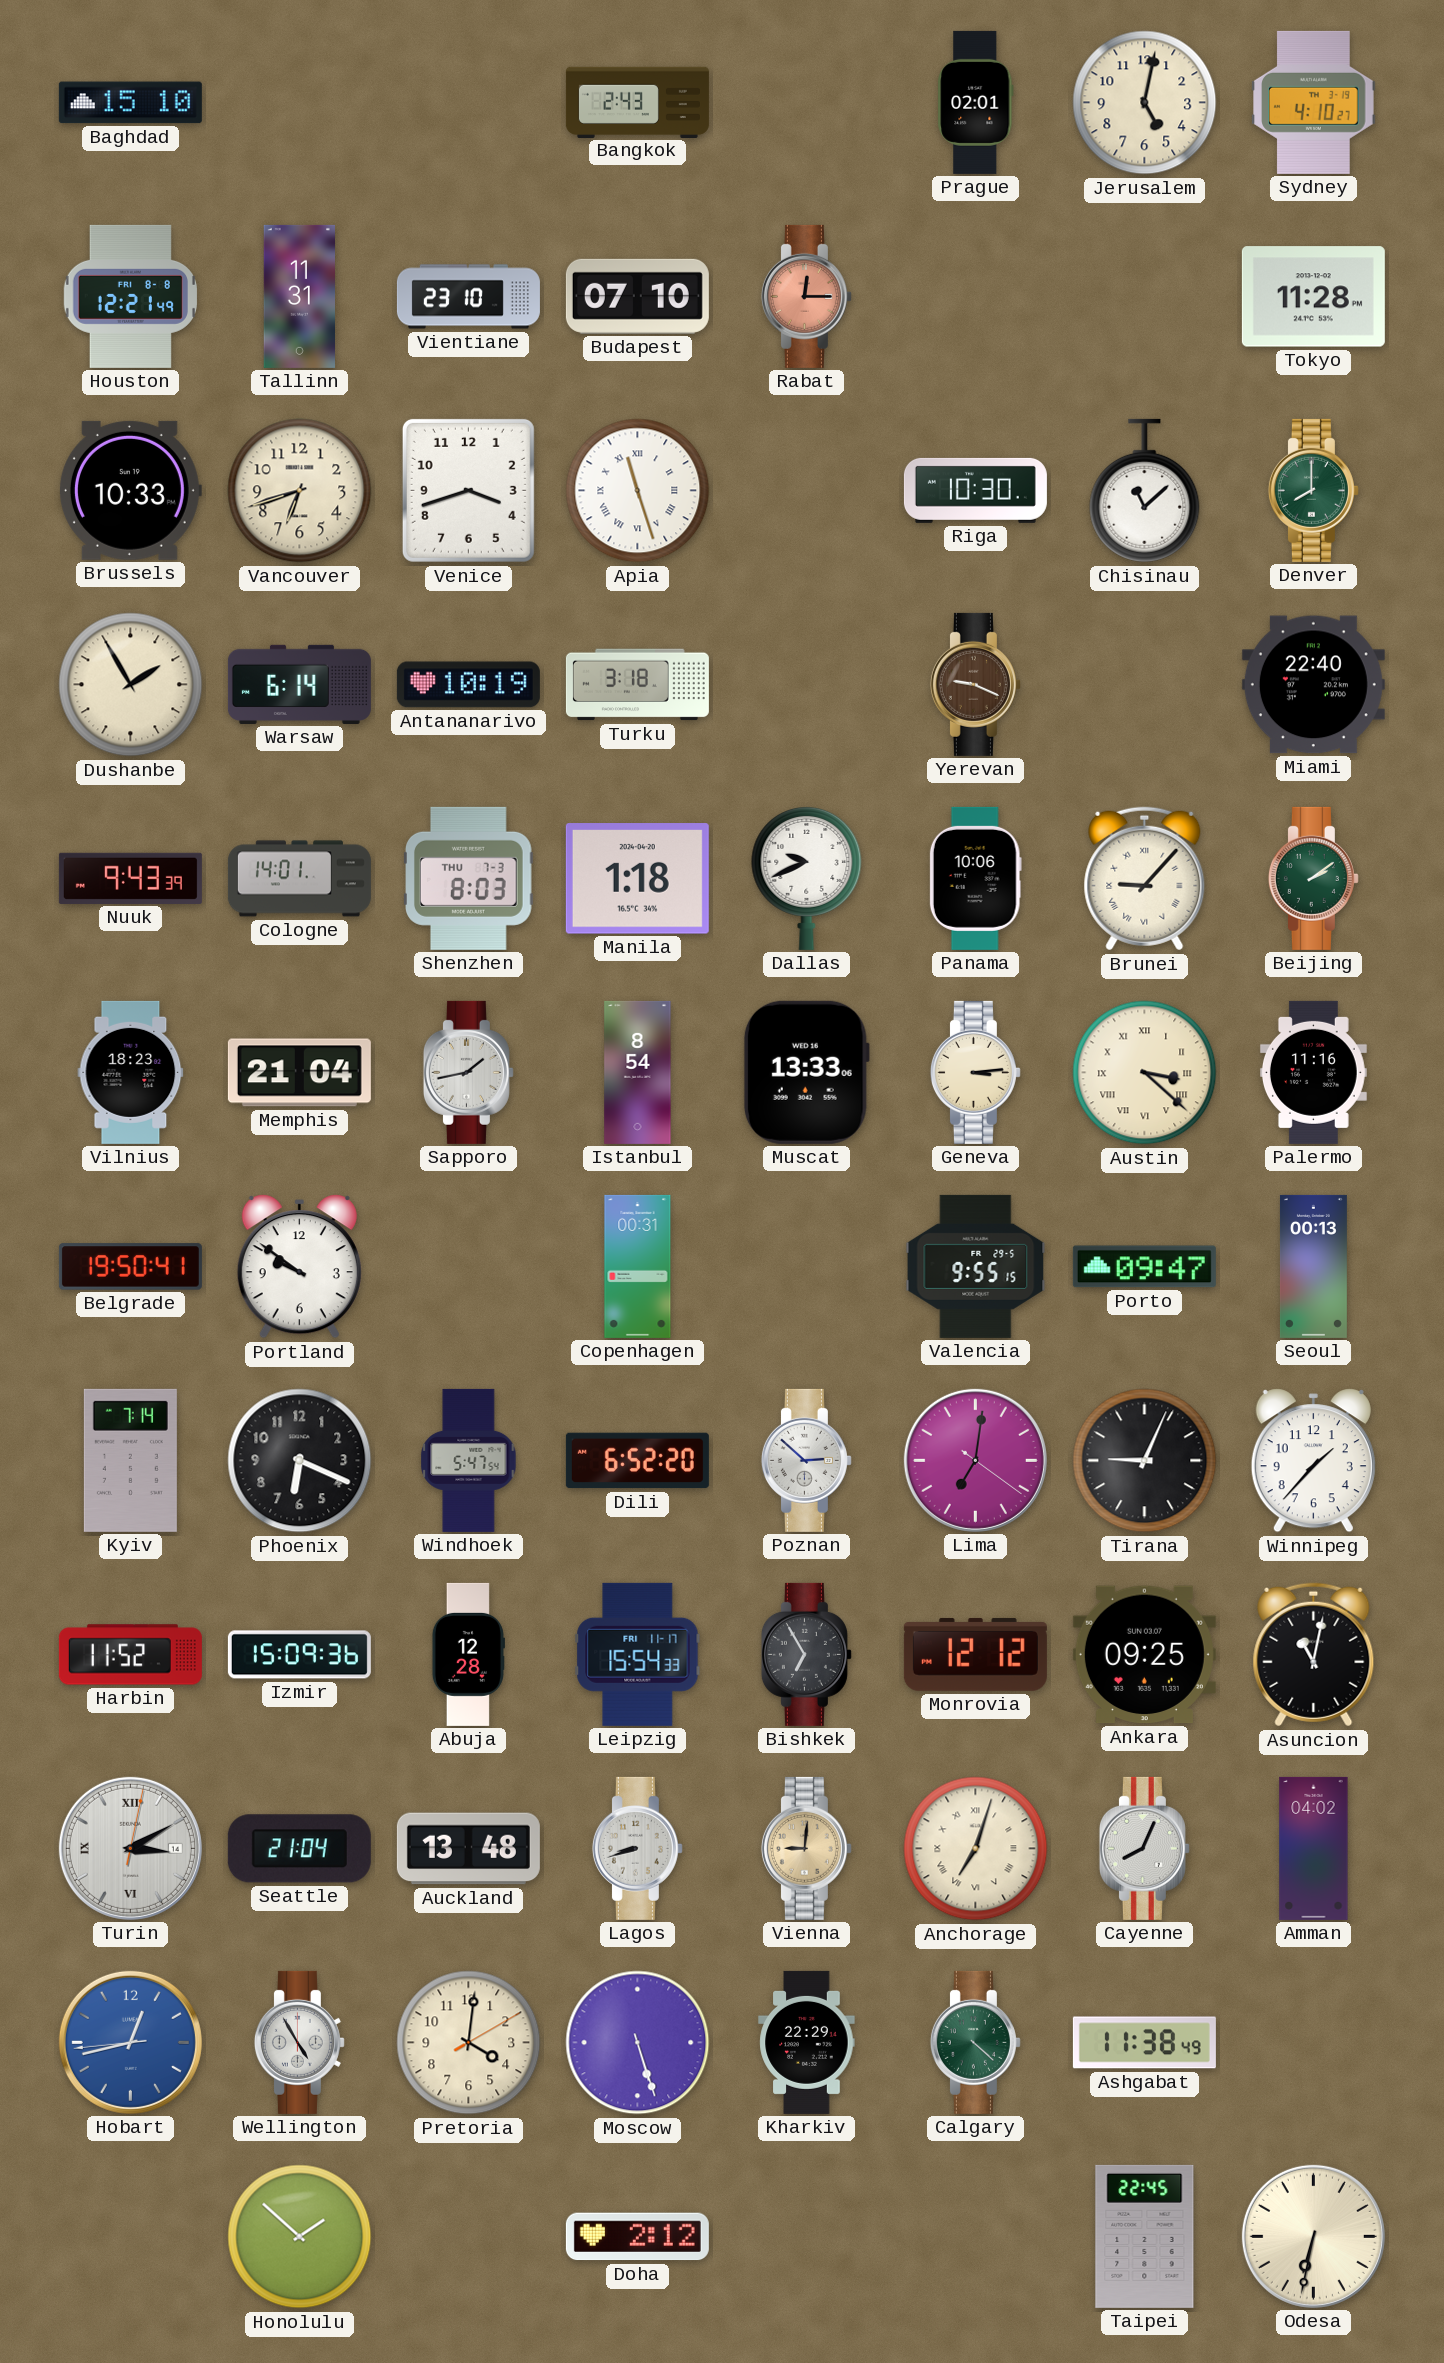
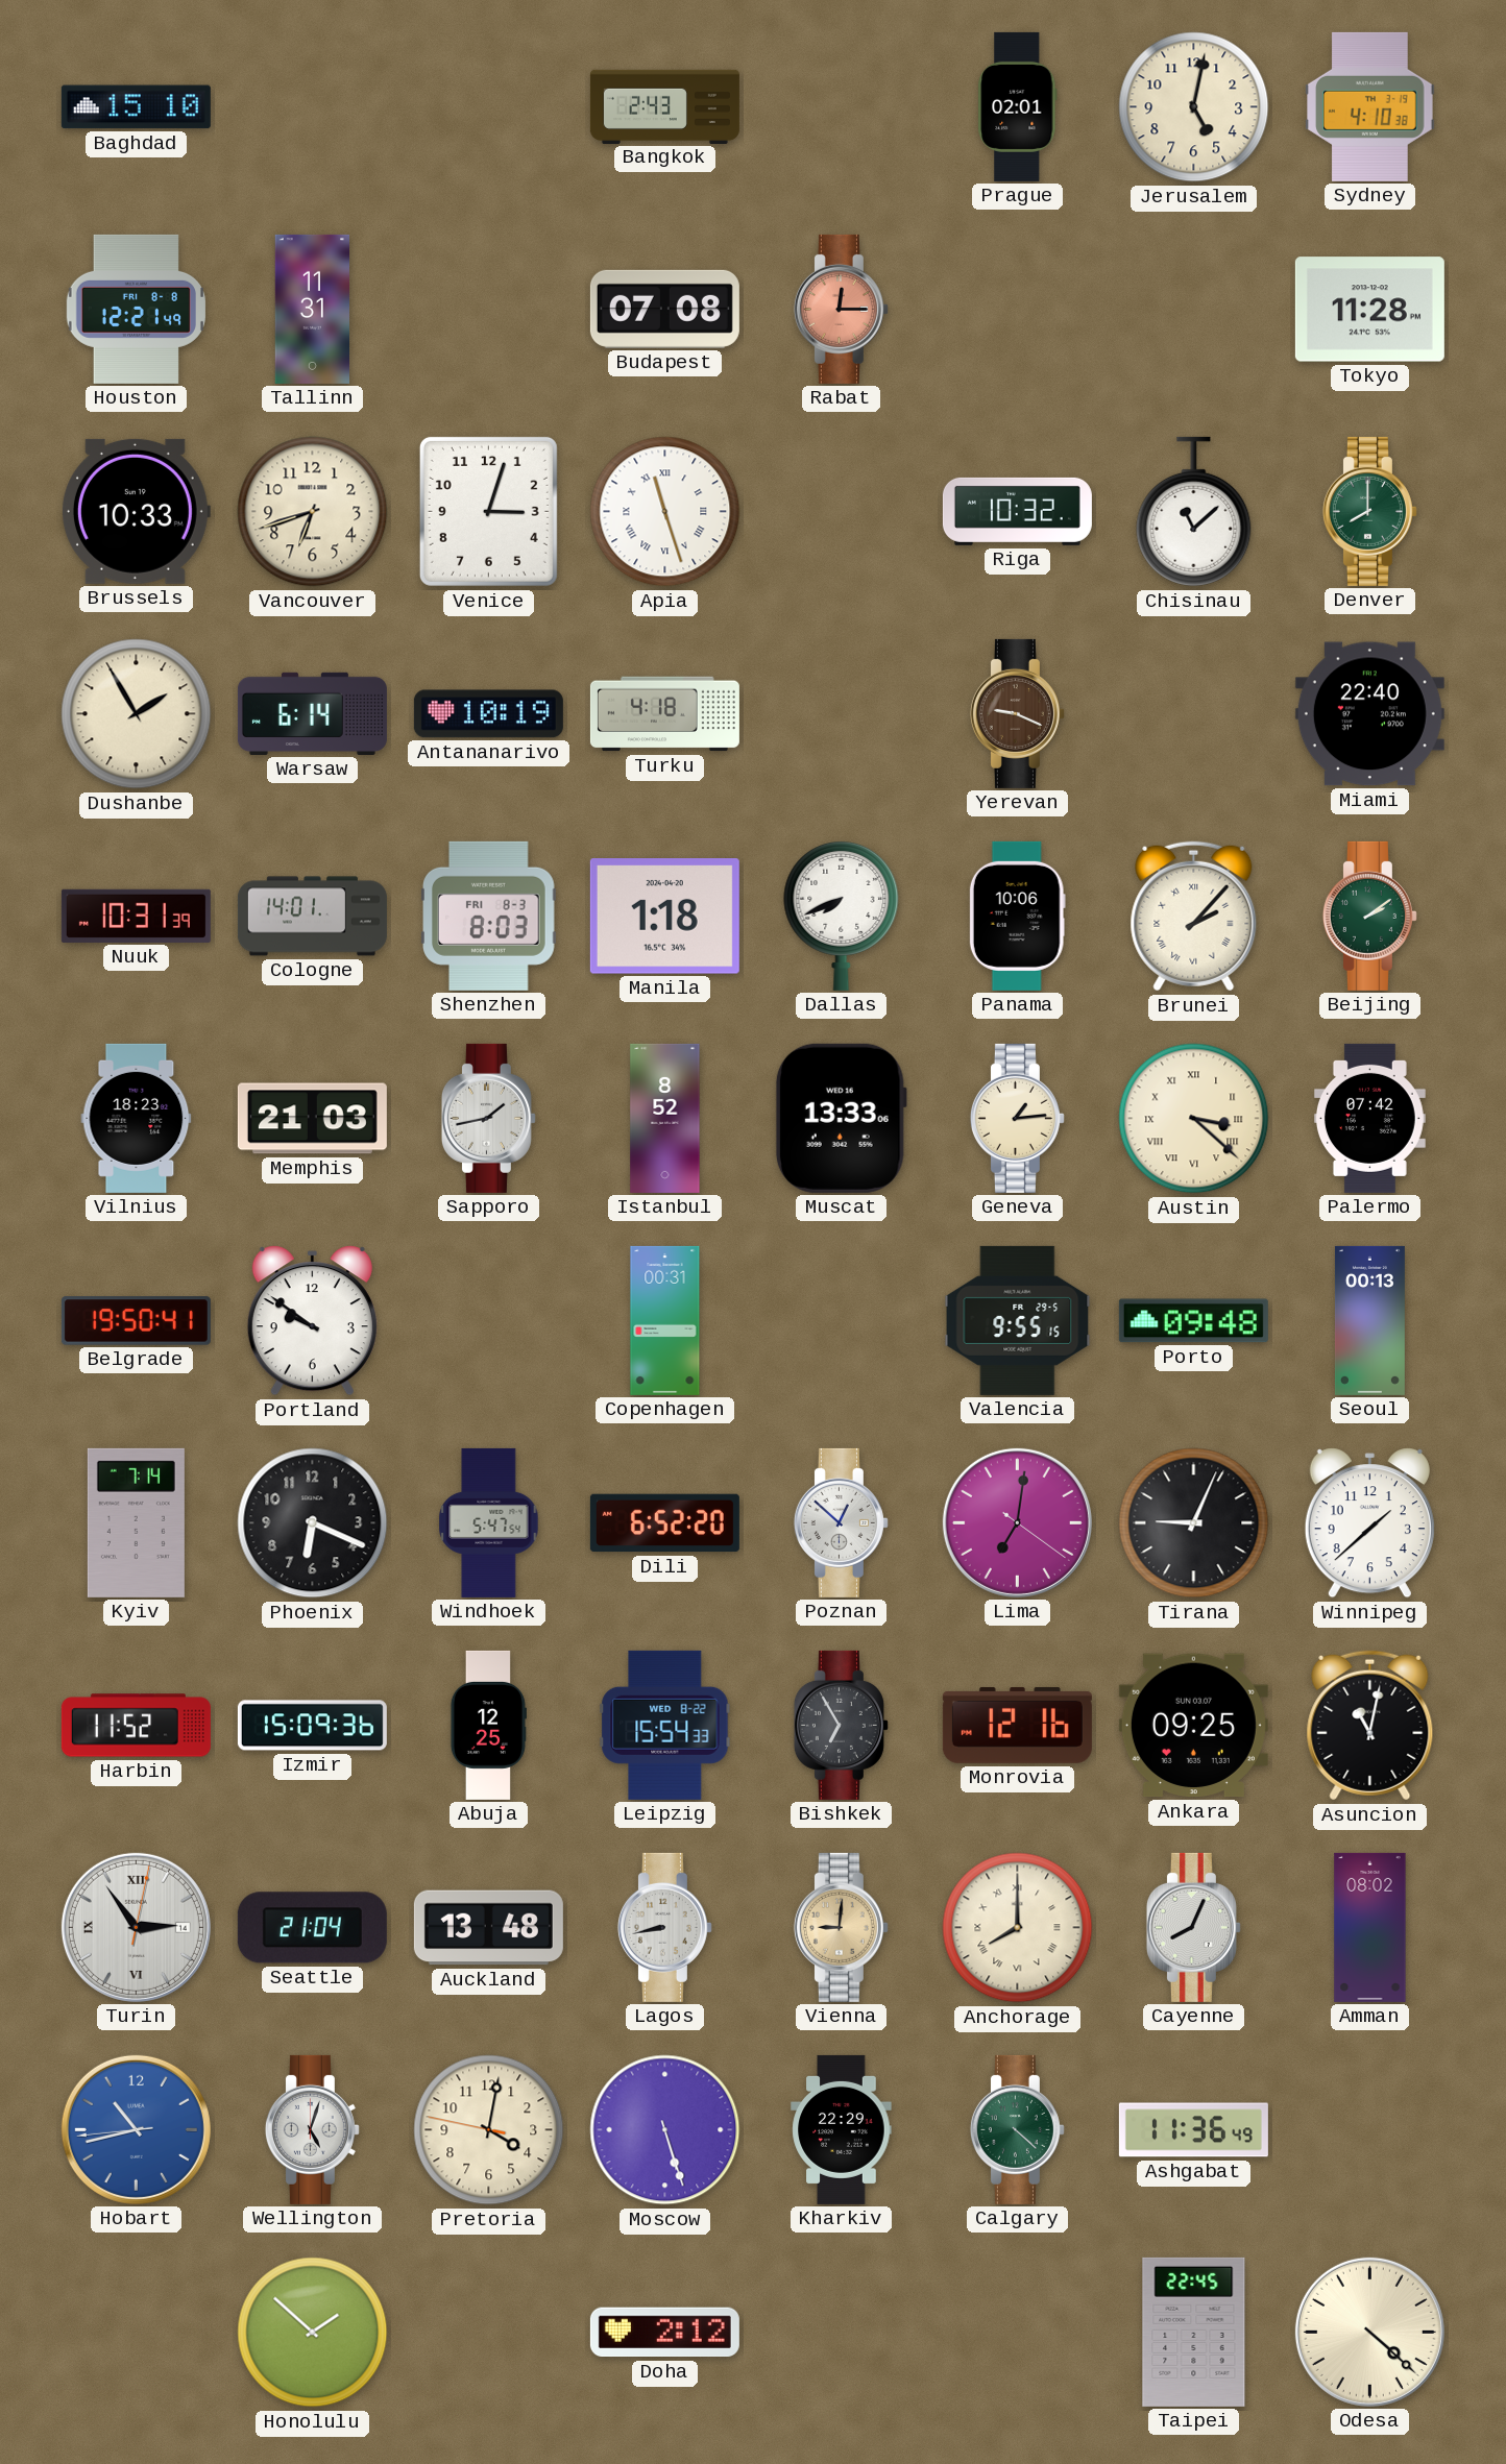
Sydney: 4:10:27 -> 4:10:38
Vientiane: 23:10 -> none
Budapest: 07:10 -> 07:08
Venice: 3:42 -> 3:03
Riga: 10:30 -> 10:32
Turku: 3:18 -> 4:18
Nuuk: 9:43 -> 10:31
Shenzhen date: THU 7-3 -> FRI 8-3
Dallas: 9:41 -> 7:41
Brunei: 9:07 -> 2:07
Memphis: 21:04 -> 21:03
Istanbul: 8:54 -> 8:52
Geneva: 3:14 -> 1:14
Palermo: 11:16 -> 07:42
Porto: 09:47 -> 09:48
Poznan: 2:52 -> 12:52
Winnipeg: 1:37 -> 1:38
Abuja: 12:28 -> 12:25
Leipzig date: FRI 11-17 -> WED 8-22
Monrovia: 12:12 -> 12:16
Turin: 3:10 -> 2:54
Lagos: 8:42 -> 8:43
Anchorage: 7:03 -> 8:00
Amman: 04:02 -> 08:02
Hobart: 12:42 -> 10:42
Wellington: 4:55 -> 5:03
Pretoria: 4:01:10 -> 4:01:47
Ashgabat: 11:38 -> 11:36
Odesa: 6:32 -> 4:22
